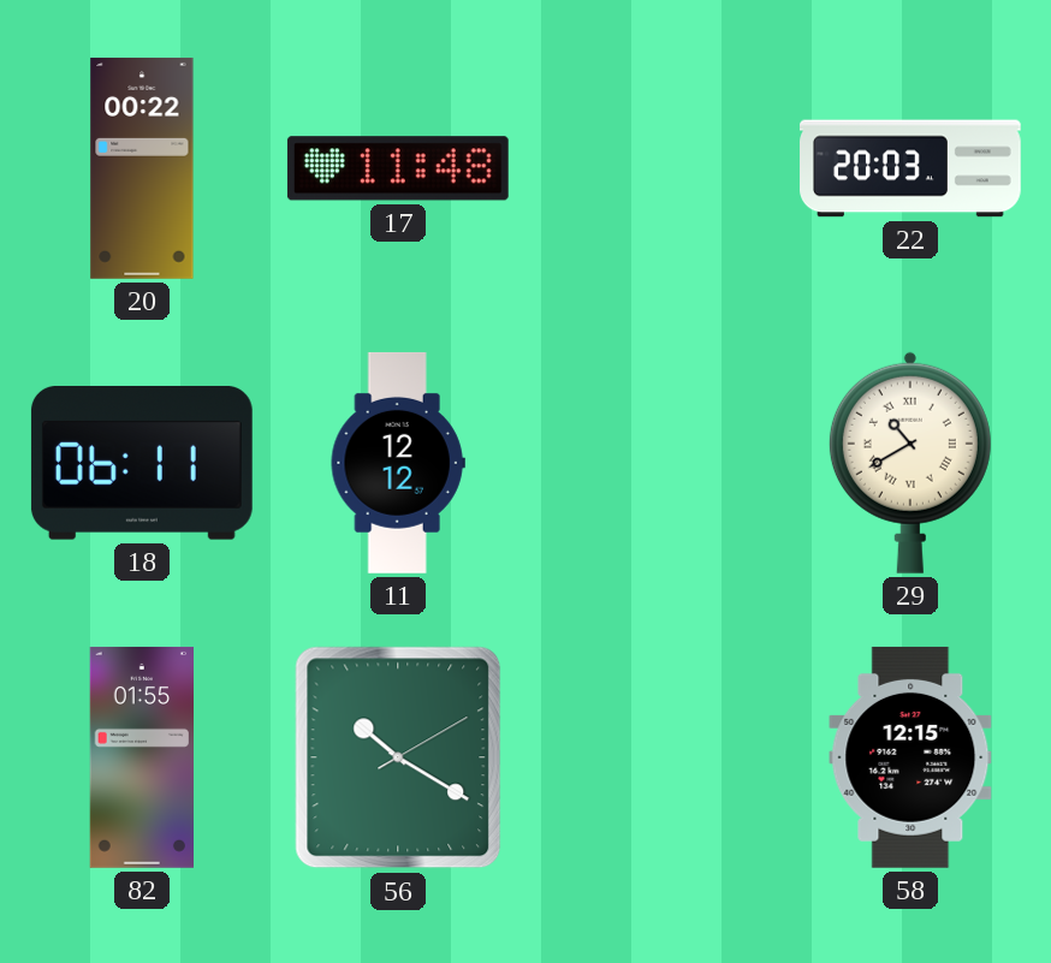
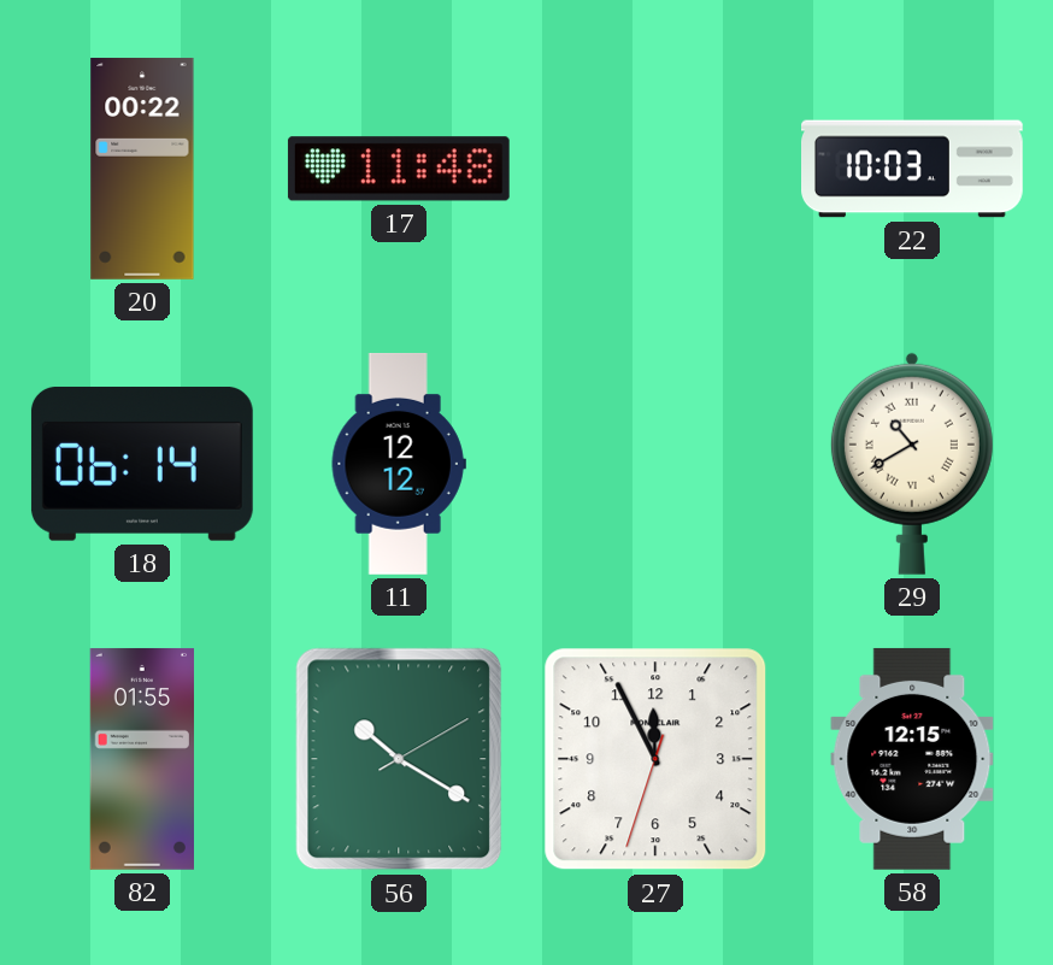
22: 20:03 -> 10:03
18: 06:11 -> 06:14
27: none -> 11:55
